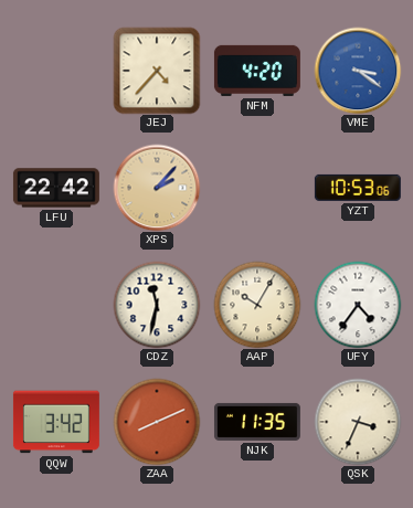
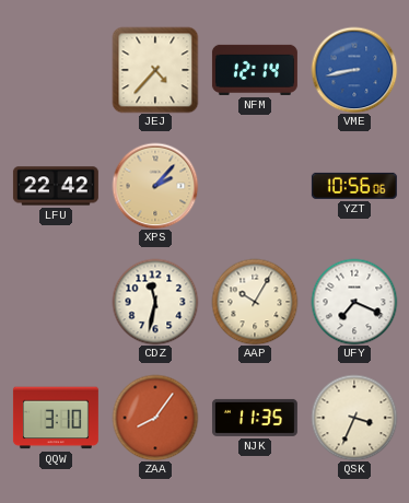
NFM: 4:20 -> 12:14
VME: 3:21 -> 8:43
YZT: 10:53 -> 10:56
UFY: 4:36 -> 7:19
QQW: 3:42 -> 3:10
ZAA: 8:11 -> 8:06
